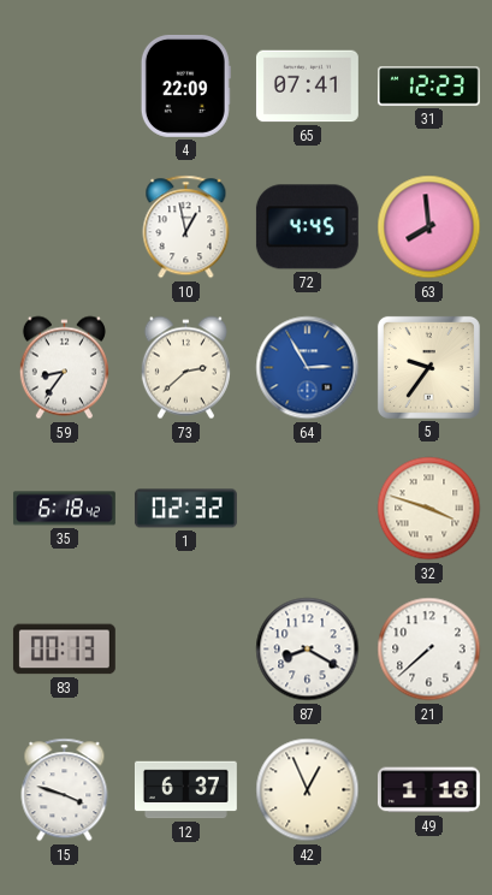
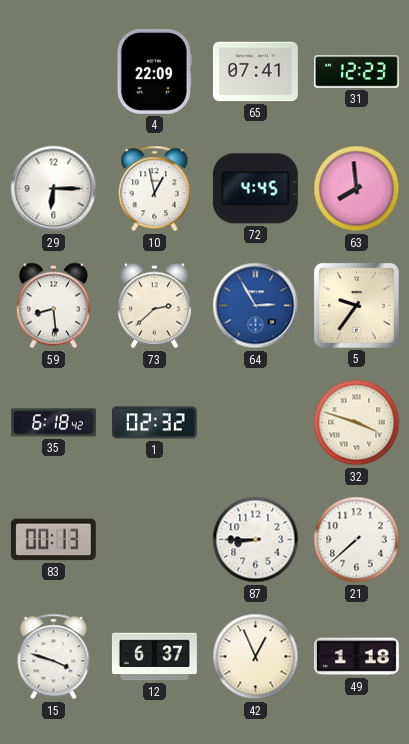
29: none -> 6:15
59: 8:36 -> 8:29
87: 8:20 -> 8:45
